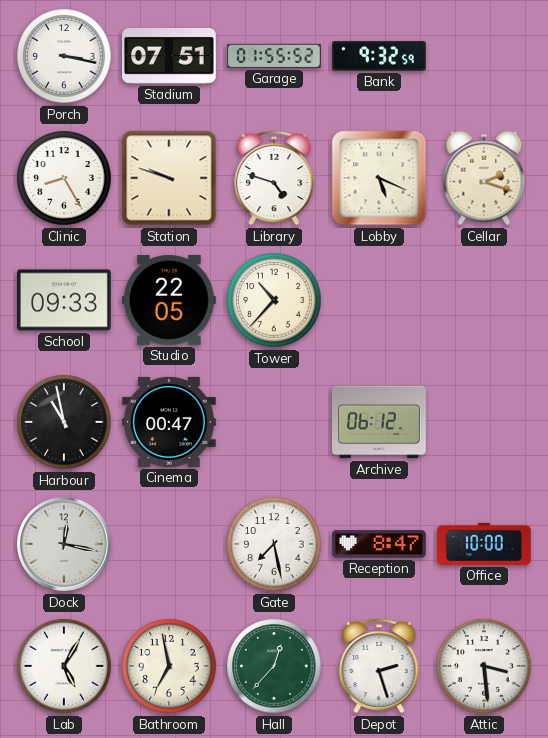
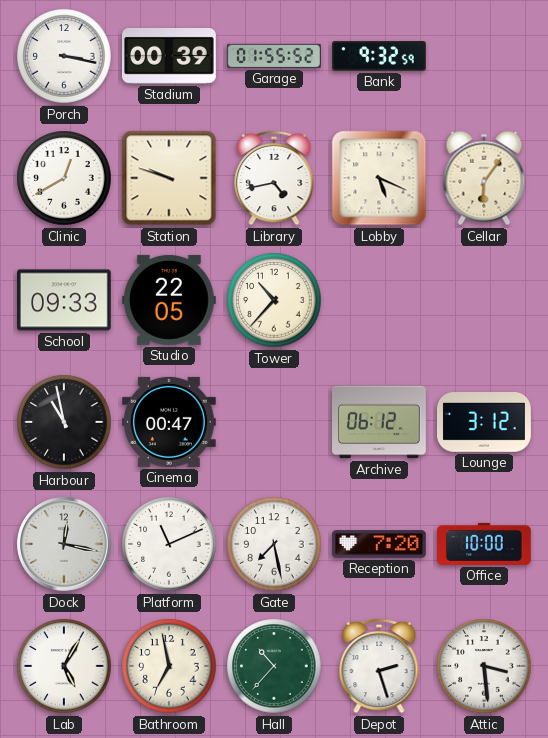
Stadium: 07:51 -> 00:39
Clinic: 8:25 -> 12:40
Library: 4:48 -> 4:43
Cellar: 2:18 -> 6:06
Lounge: none -> 3:12
Platform: none -> 11:11
Reception: 8:47 -> 7:20
Hall: 12:37 -> 10:37
